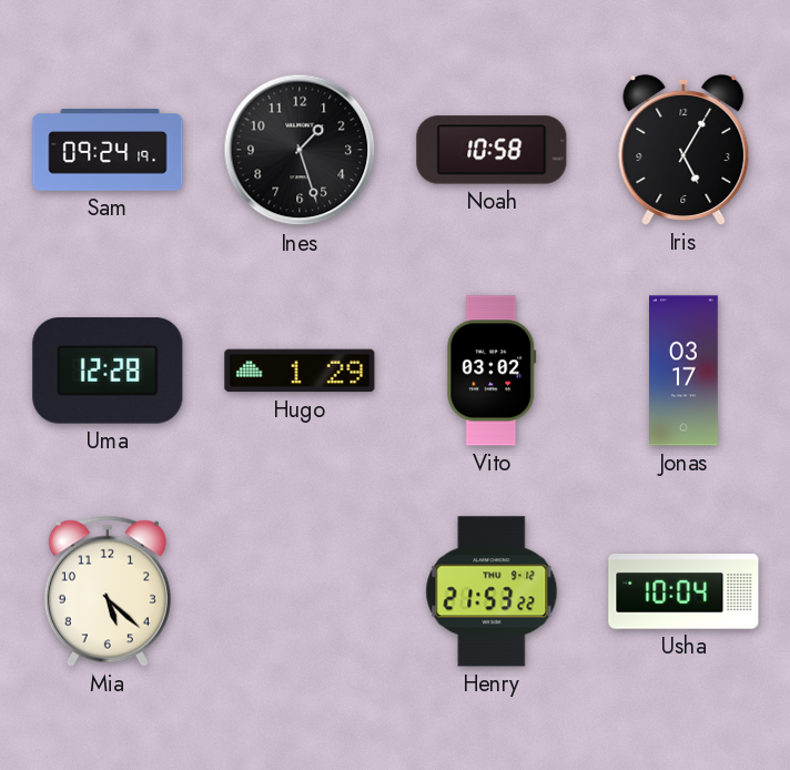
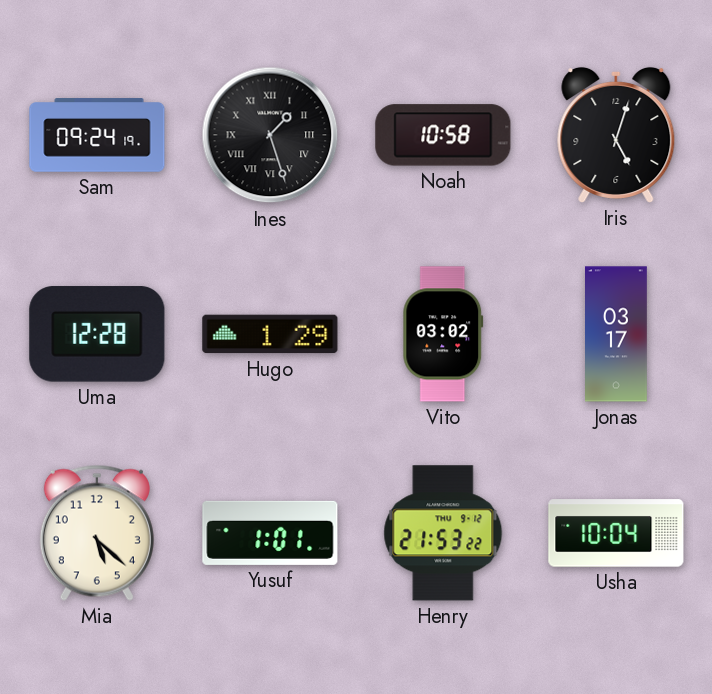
Ines numerals: Arabic -> Roman
Iris: 5:05 -> 5:03
Yusuf: none -> 1:01
